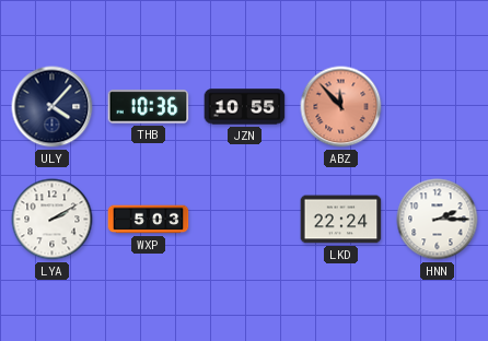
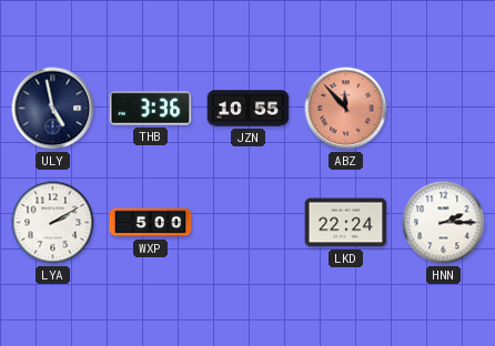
ULY: 4:07 -> 4:58
THB: 10:36 -> 3:36
WXP: 5:03 -> 5:00
